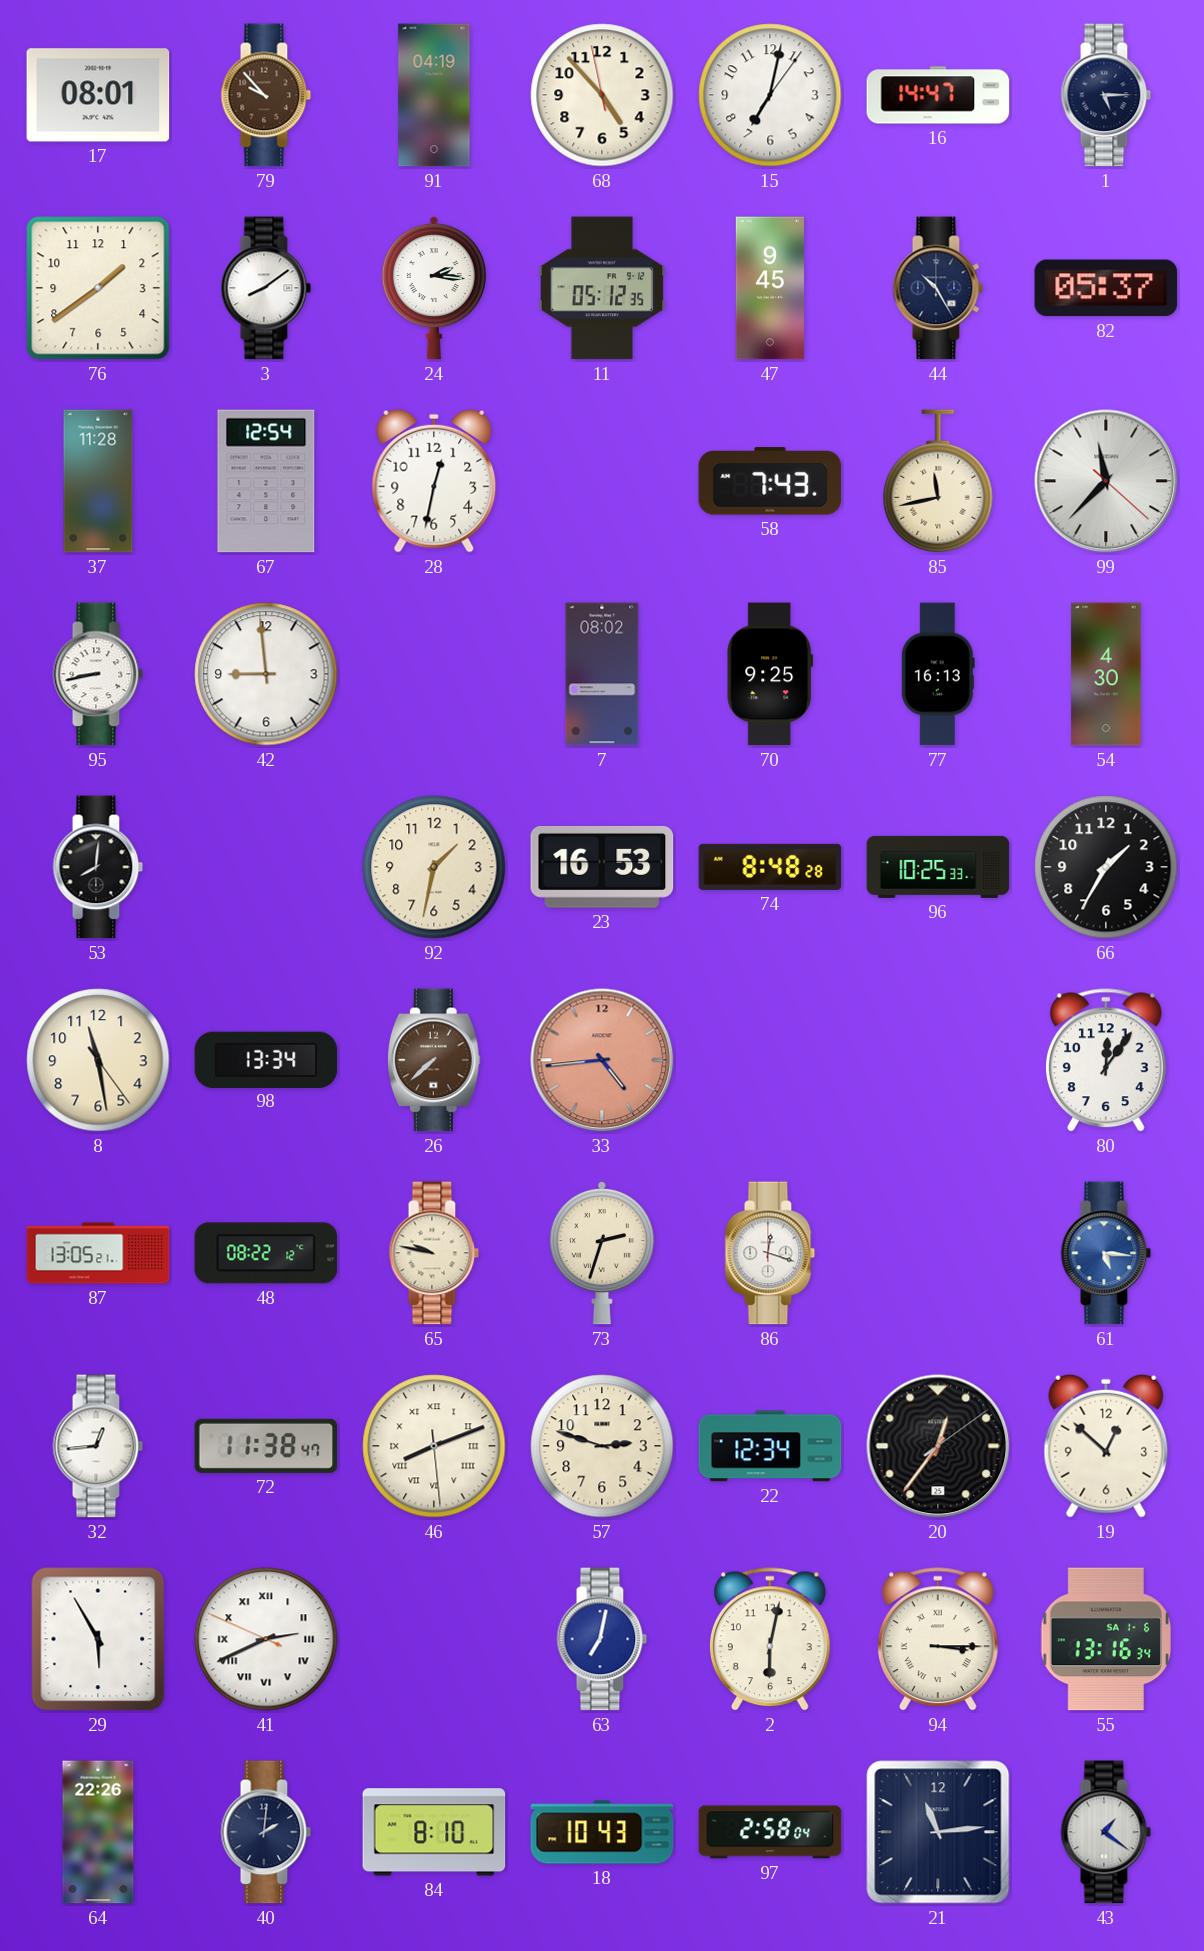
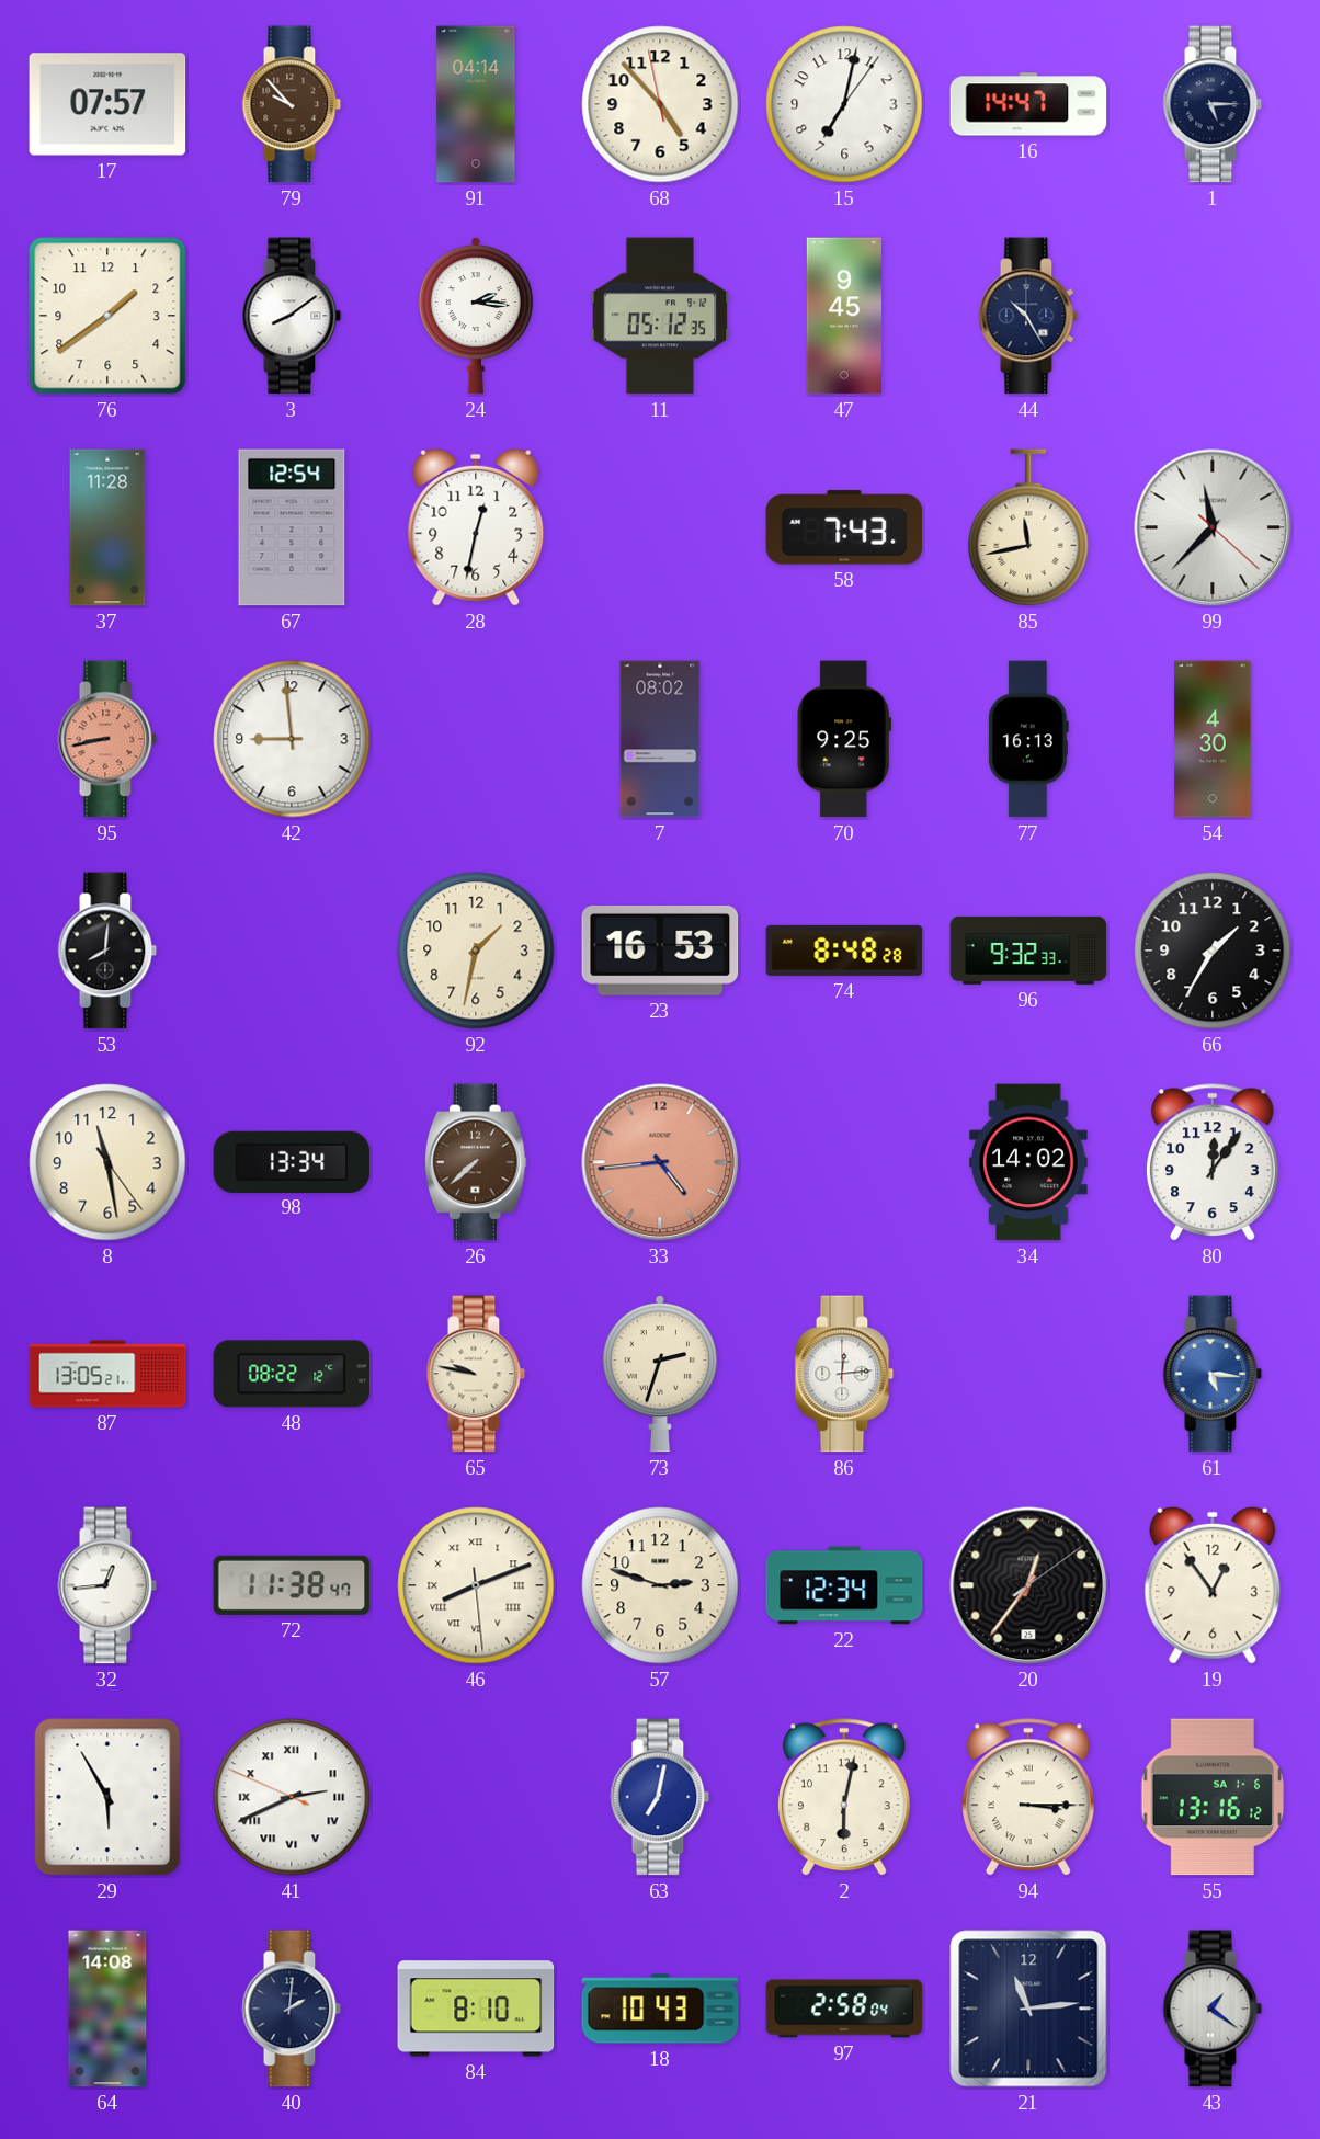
17: 08:01 -> 07:57
91: 04:19 -> 04:14
82: 05:37 -> none
95 dial: white -> salmon
96: 10:25 -> 9:32
34: none -> 14:02
86: 12:18 -> 12:14
19: 12:52 -> 12:54
55: 13:16:34 -> 13:16:12
64: 22:26 -> 14:08
